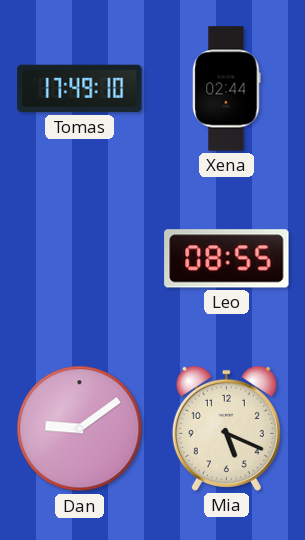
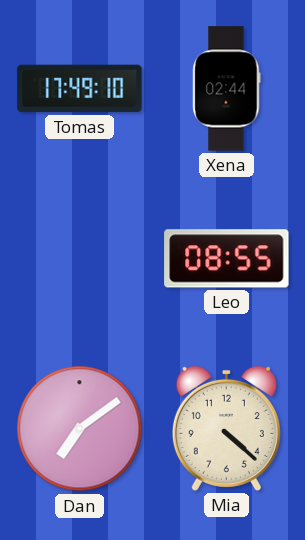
Dan: 9:09 -> 7:09
Mia: 5:19 -> 4:22
